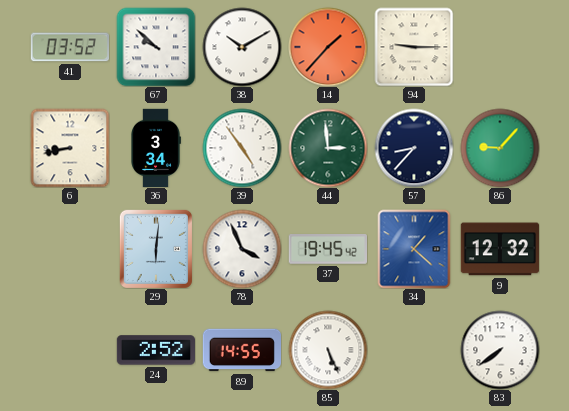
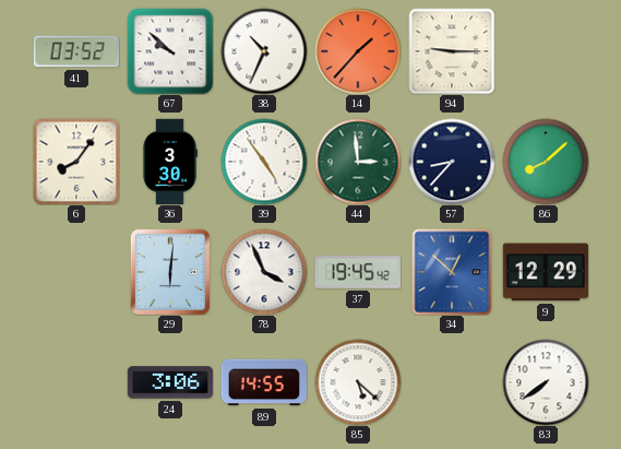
38: 10:10 -> 10:34
6: 8:43 -> 8:06
36: 3:34 -> 3:30
86: 9:07 -> 8:08
34: 1:22 -> 12:52
9: 12:32 -> 12:29
24: 2:52 -> 3:06
85: 5:26 -> 5:22
